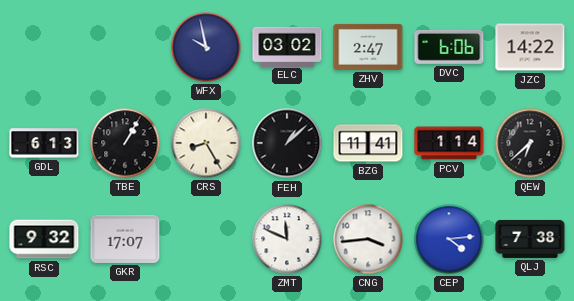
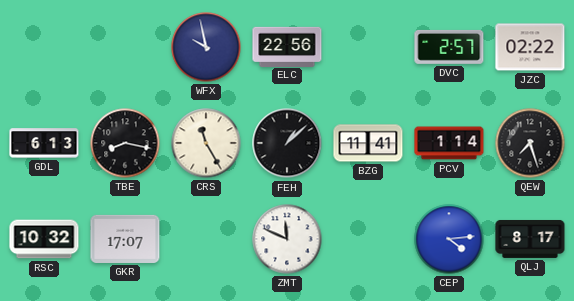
ELC: 03:02 -> 22:56
ZHV: 2:47 -> none
DVC: 6:06 -> 2:57
JZC: 14:22 -> 02:22
TBE: 1:05 -> 8:17
CRS: 8:25 -> 11:25
QEW: 6:38 -> 7:27
RSC: 9:32 -> 10:32
CNG: 3:44 -> none
QLJ: 7:38 -> 8:17
